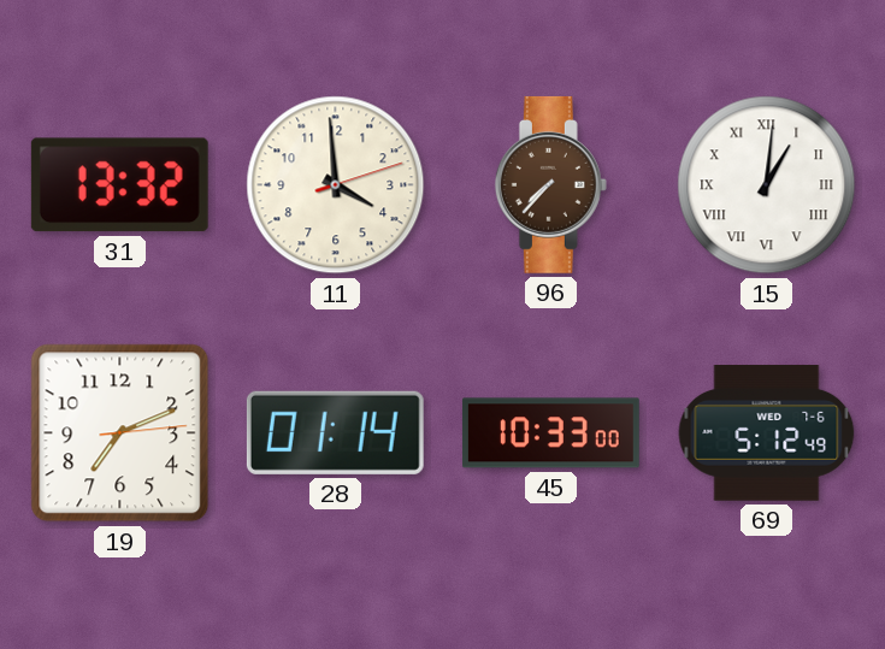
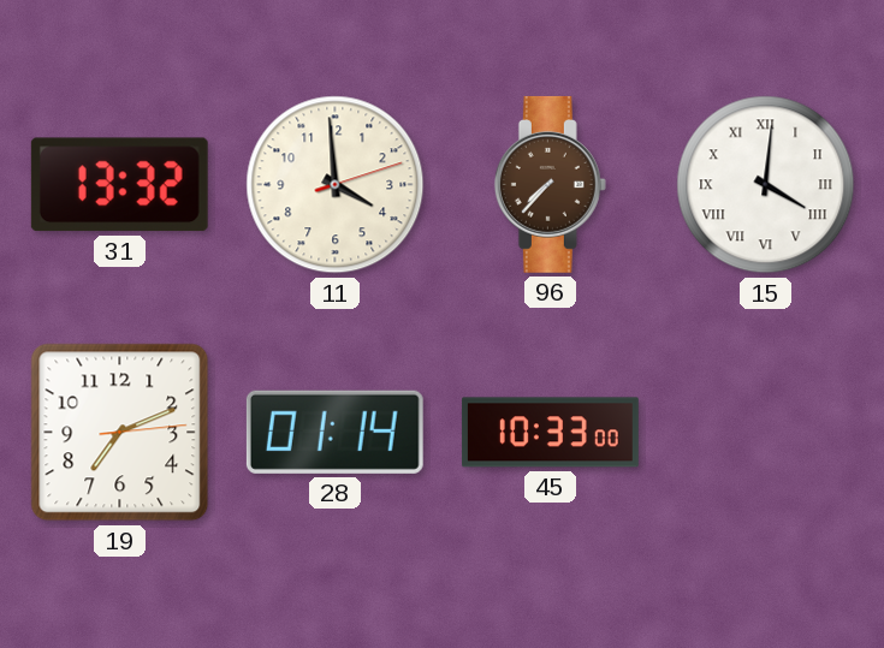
15: 1:01 -> 4:01
69: 5:12 -> none
